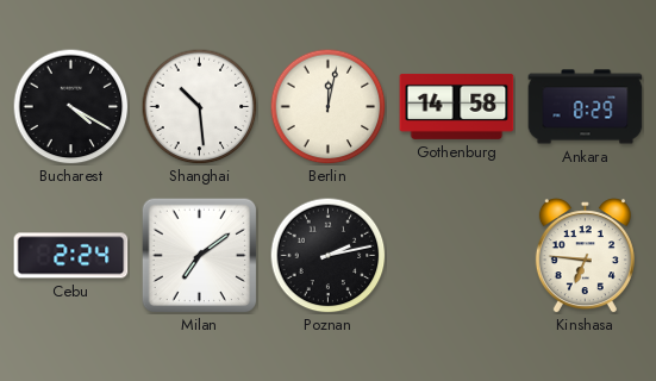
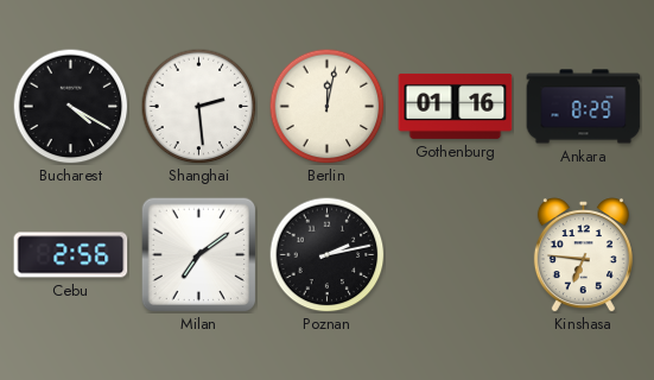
Shanghai: 10:29 -> 2:29
Gothenburg: 14:58 -> 01:16
Cebu: 2:24 -> 2:56
